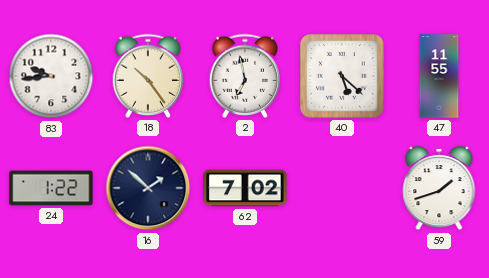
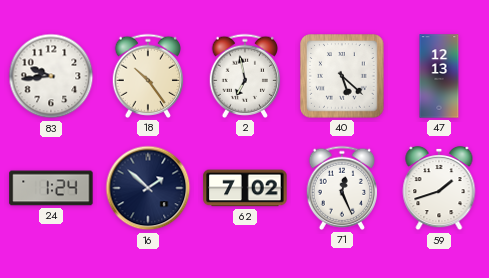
47: 11:55 -> 12:13
24: 1:22 -> 1:24
71: none -> 12:26
